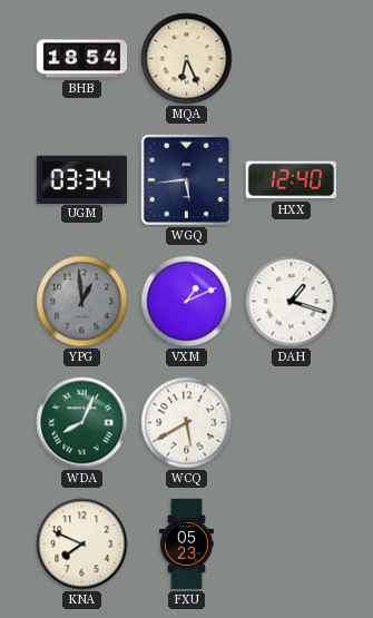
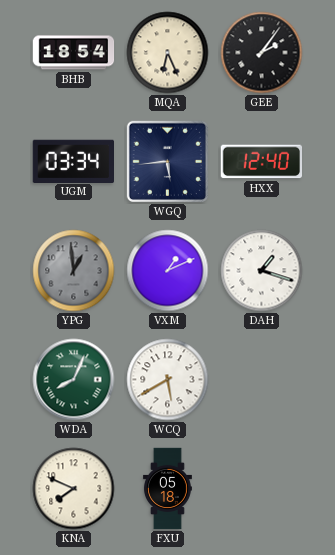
GEE: none -> 2:06
FXU: 05:23 -> 05:18
